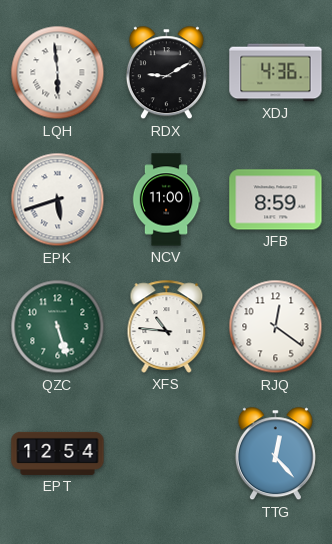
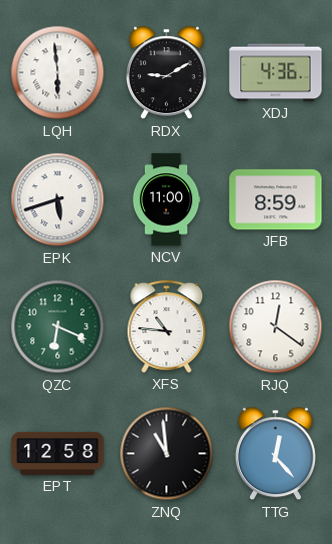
QZC: 5:27 -> 6:19
EPT: 12:54 -> 12:58
ZNQ: none -> 10:59
